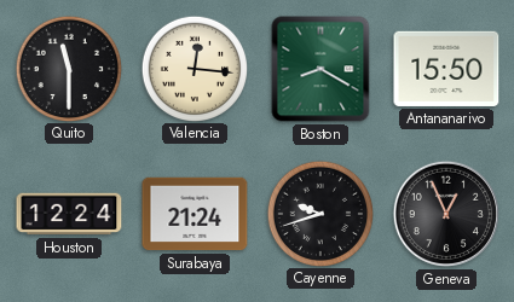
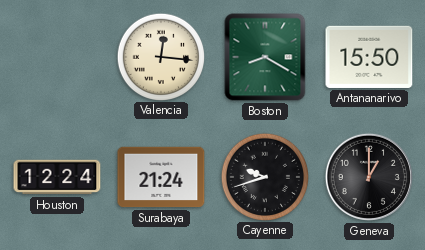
Quito: 11:30 -> none
Geneva: 12:56 -> 1:00
